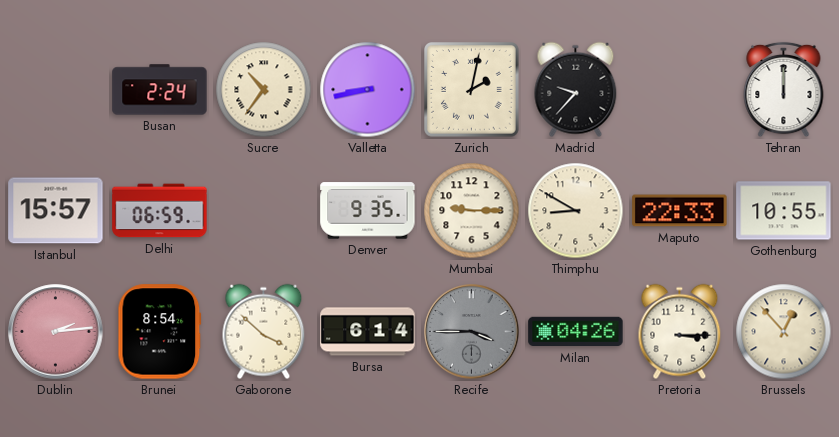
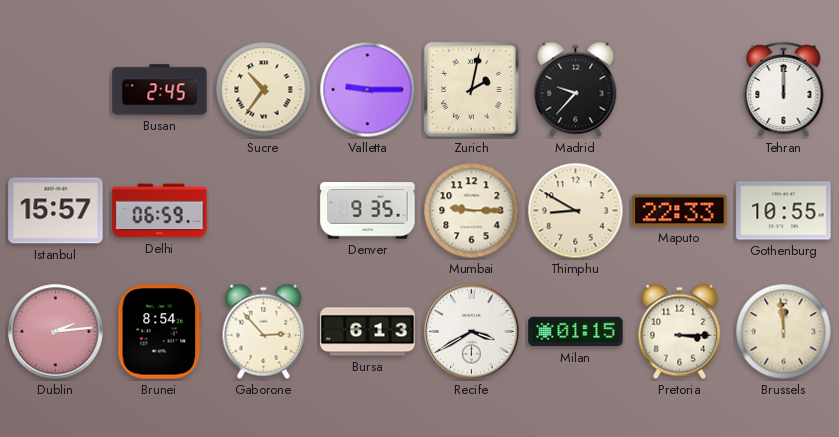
Busan: 2:24 -> 2:45
Valletta: 8:43 -> 9:15
Gaborone: 3:52 -> 2:53
Bursa: 6:14 -> 6:13
Recife: 3:45 -> 3:40
Recife dial: grey -> white
Milan: 04:26 -> 01:15
Brussels: 12:53 -> 11:59
